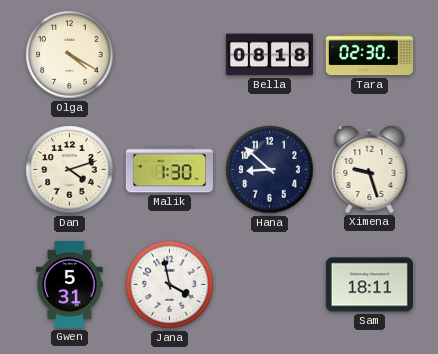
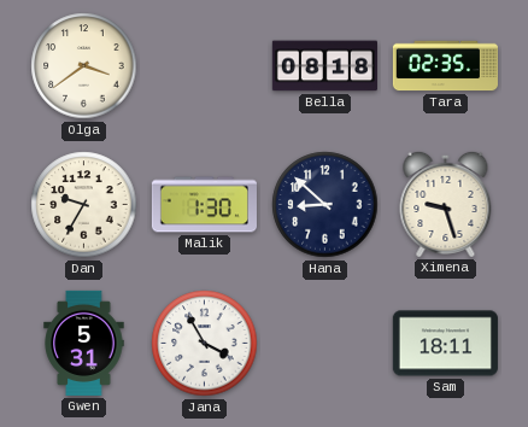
Olga: 4:20 -> 3:39
Tara: 02:30 -> 02:35
Dan: 4:12 -> 9:35
Jana: 3:58 -> 3:55
